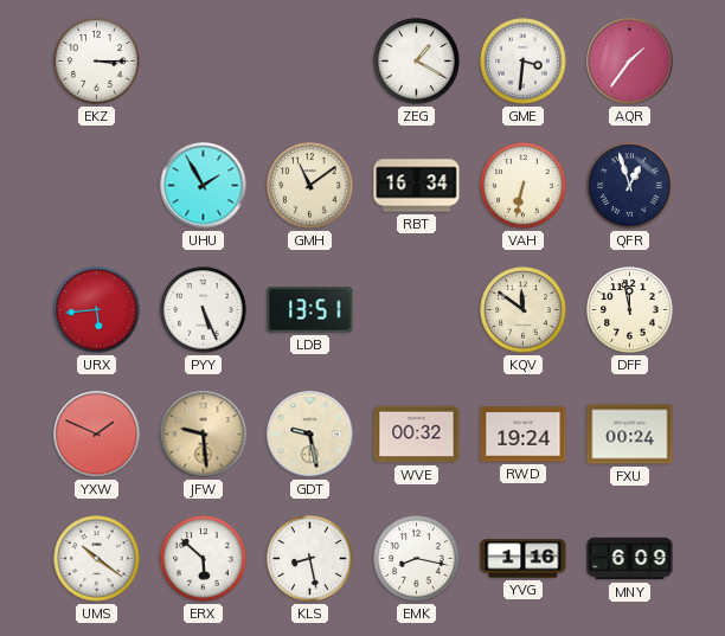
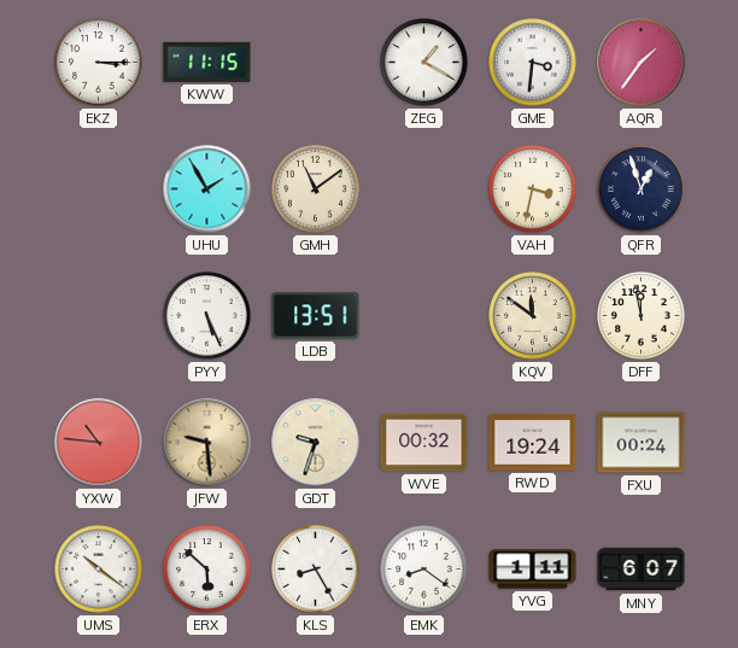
KWW: none -> 11:15
RBT: 16:34 -> none
VAH: 6:32 -> 3:32
URX: 5:44 -> none
YXW: 1:49 -> 10:46
GDT: 9:28 -> 9:33
KLS: 8:28 -> 8:25
EMK: 8:17 -> 8:21
YVG: 1:16 -> 1:11
MNY: 6:09 -> 6:07
